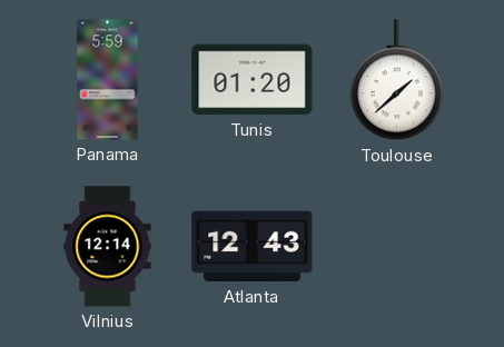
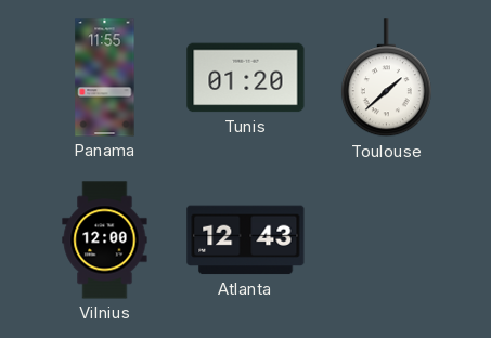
Panama: 5:59 -> 11:55
Vilnius: 12:14 -> 12:00
